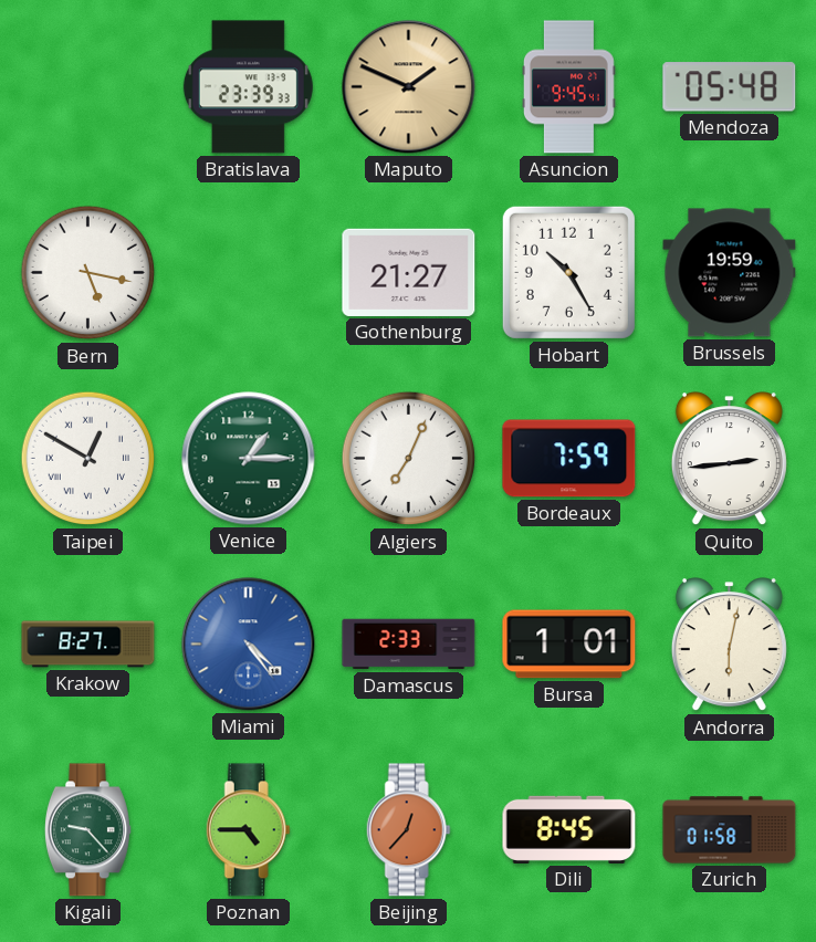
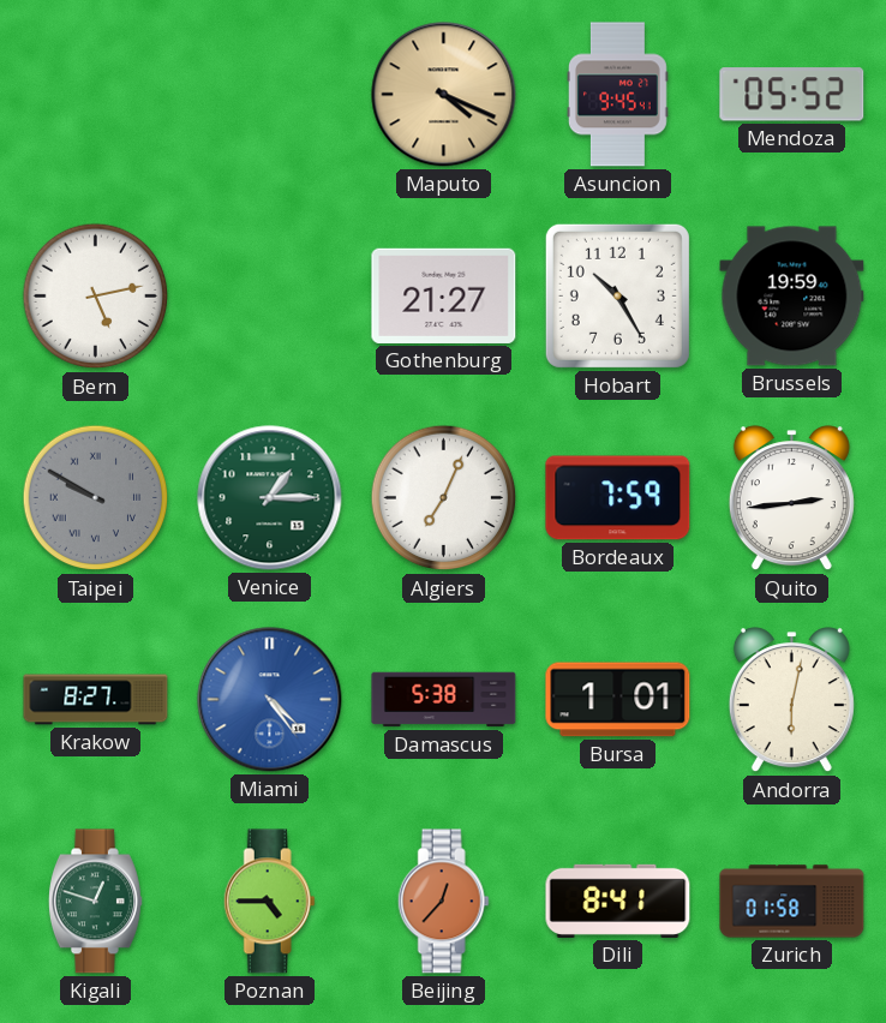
Bratislava: 23:39 -> none
Maputo: 1:49 -> 4:19
Mendoza: 05:48 -> 05:52
Bern: 5:17 -> 5:13
Taipei: 12:50 -> 9:50
Taipei dial: white -> grey
Damascus: 2:33 -> 5:38
Kigali: 9:23 -> 12:48
Dili: 8:45 -> 8:41
